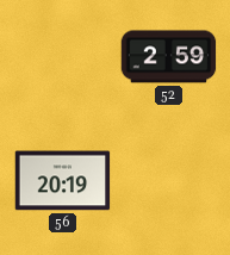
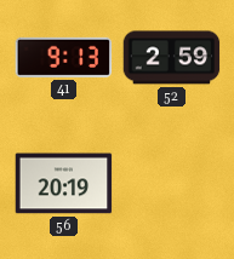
41: none -> 9:13
